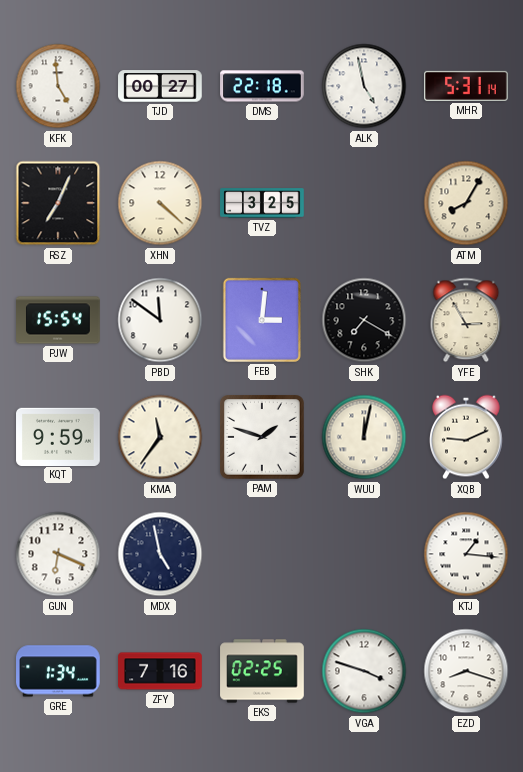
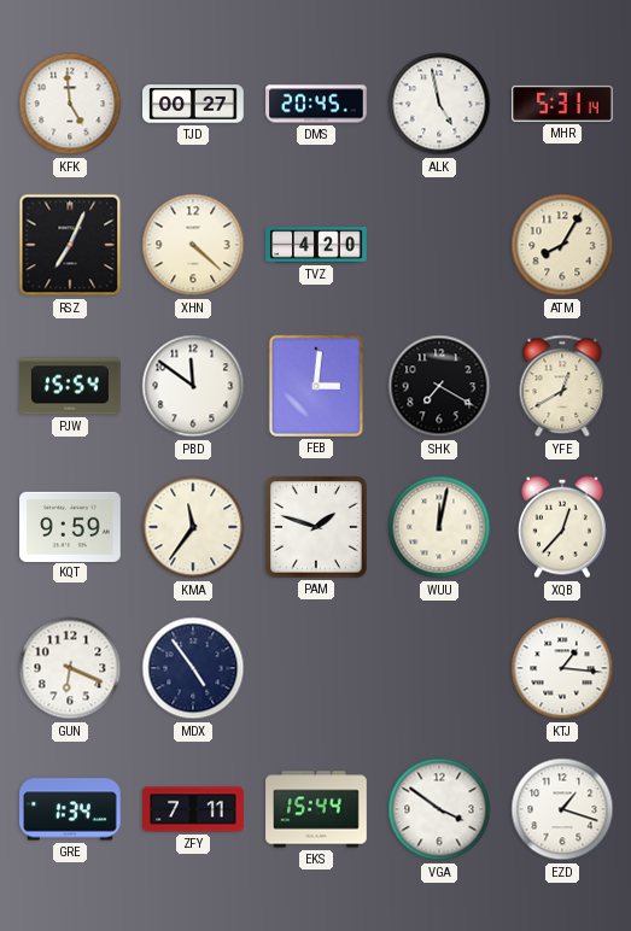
DMS: 22:18 -> 20:45
TVZ: 3:25 -> 4:20
YFE: 2:55 -> 12:40
XQB: 9:11 -> 12:37
MDX: 4:58 -> 4:54
ZFY: 7:16 -> 7:11
EKS: 02:25 -> 15:44
VGA: 3:48 -> 3:51
EZD: 8:18 -> 1:18
